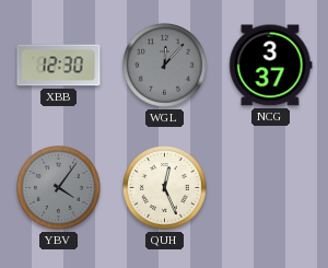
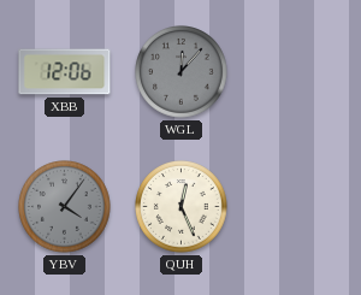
XBB: 12:30 -> 12:06
NCG: 3:37 -> none
